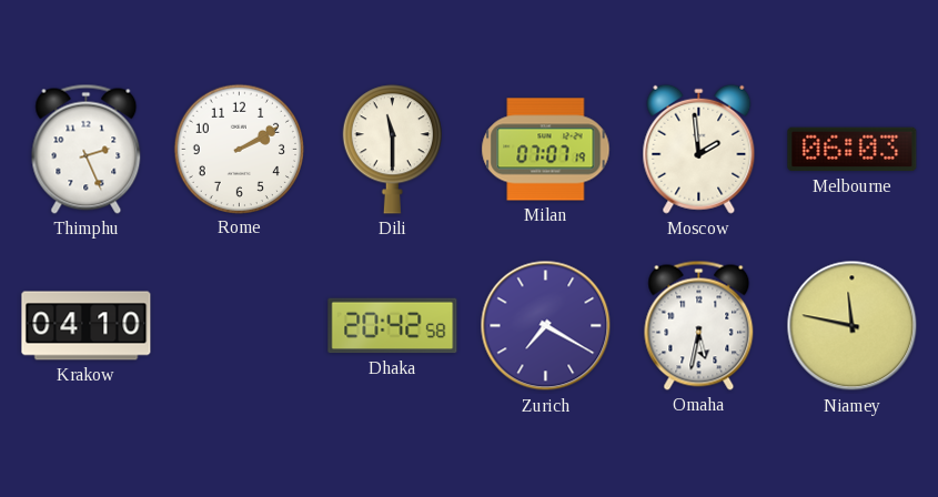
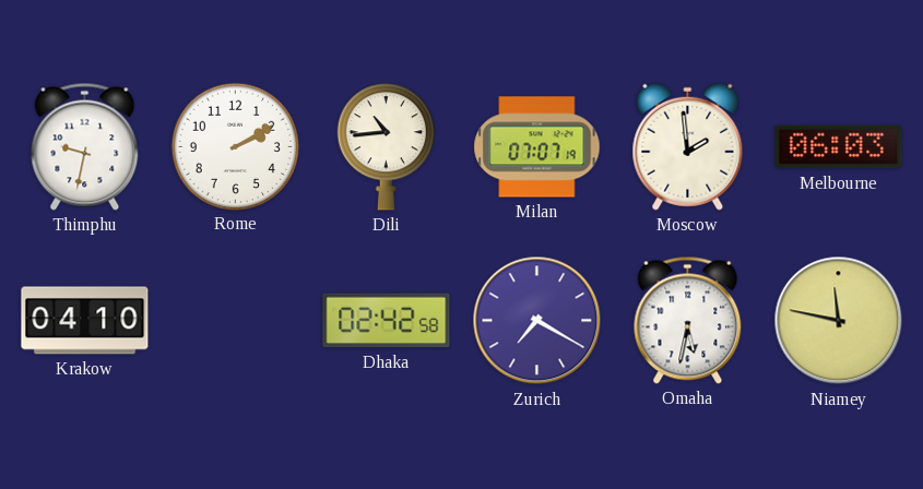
Thimphu: 2:26 -> 9:32
Dili: 11:30 -> 10:44
Dhaka: 20:42 -> 02:42
